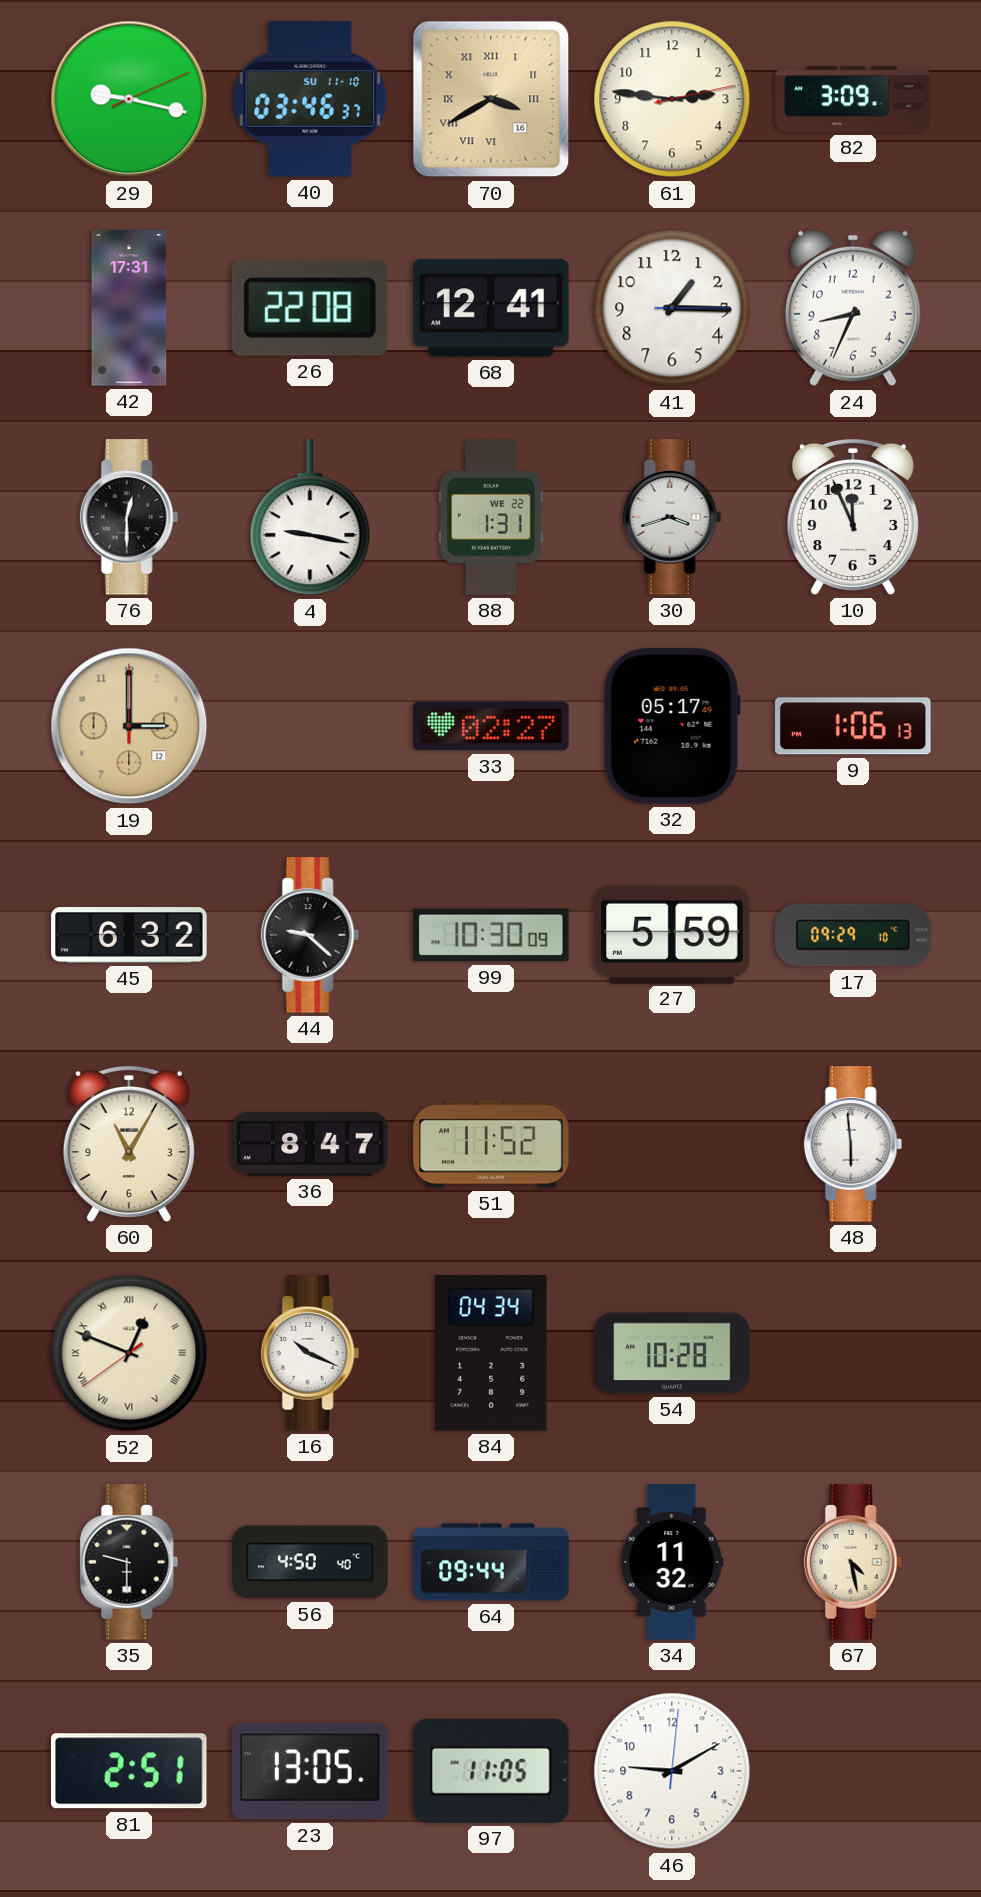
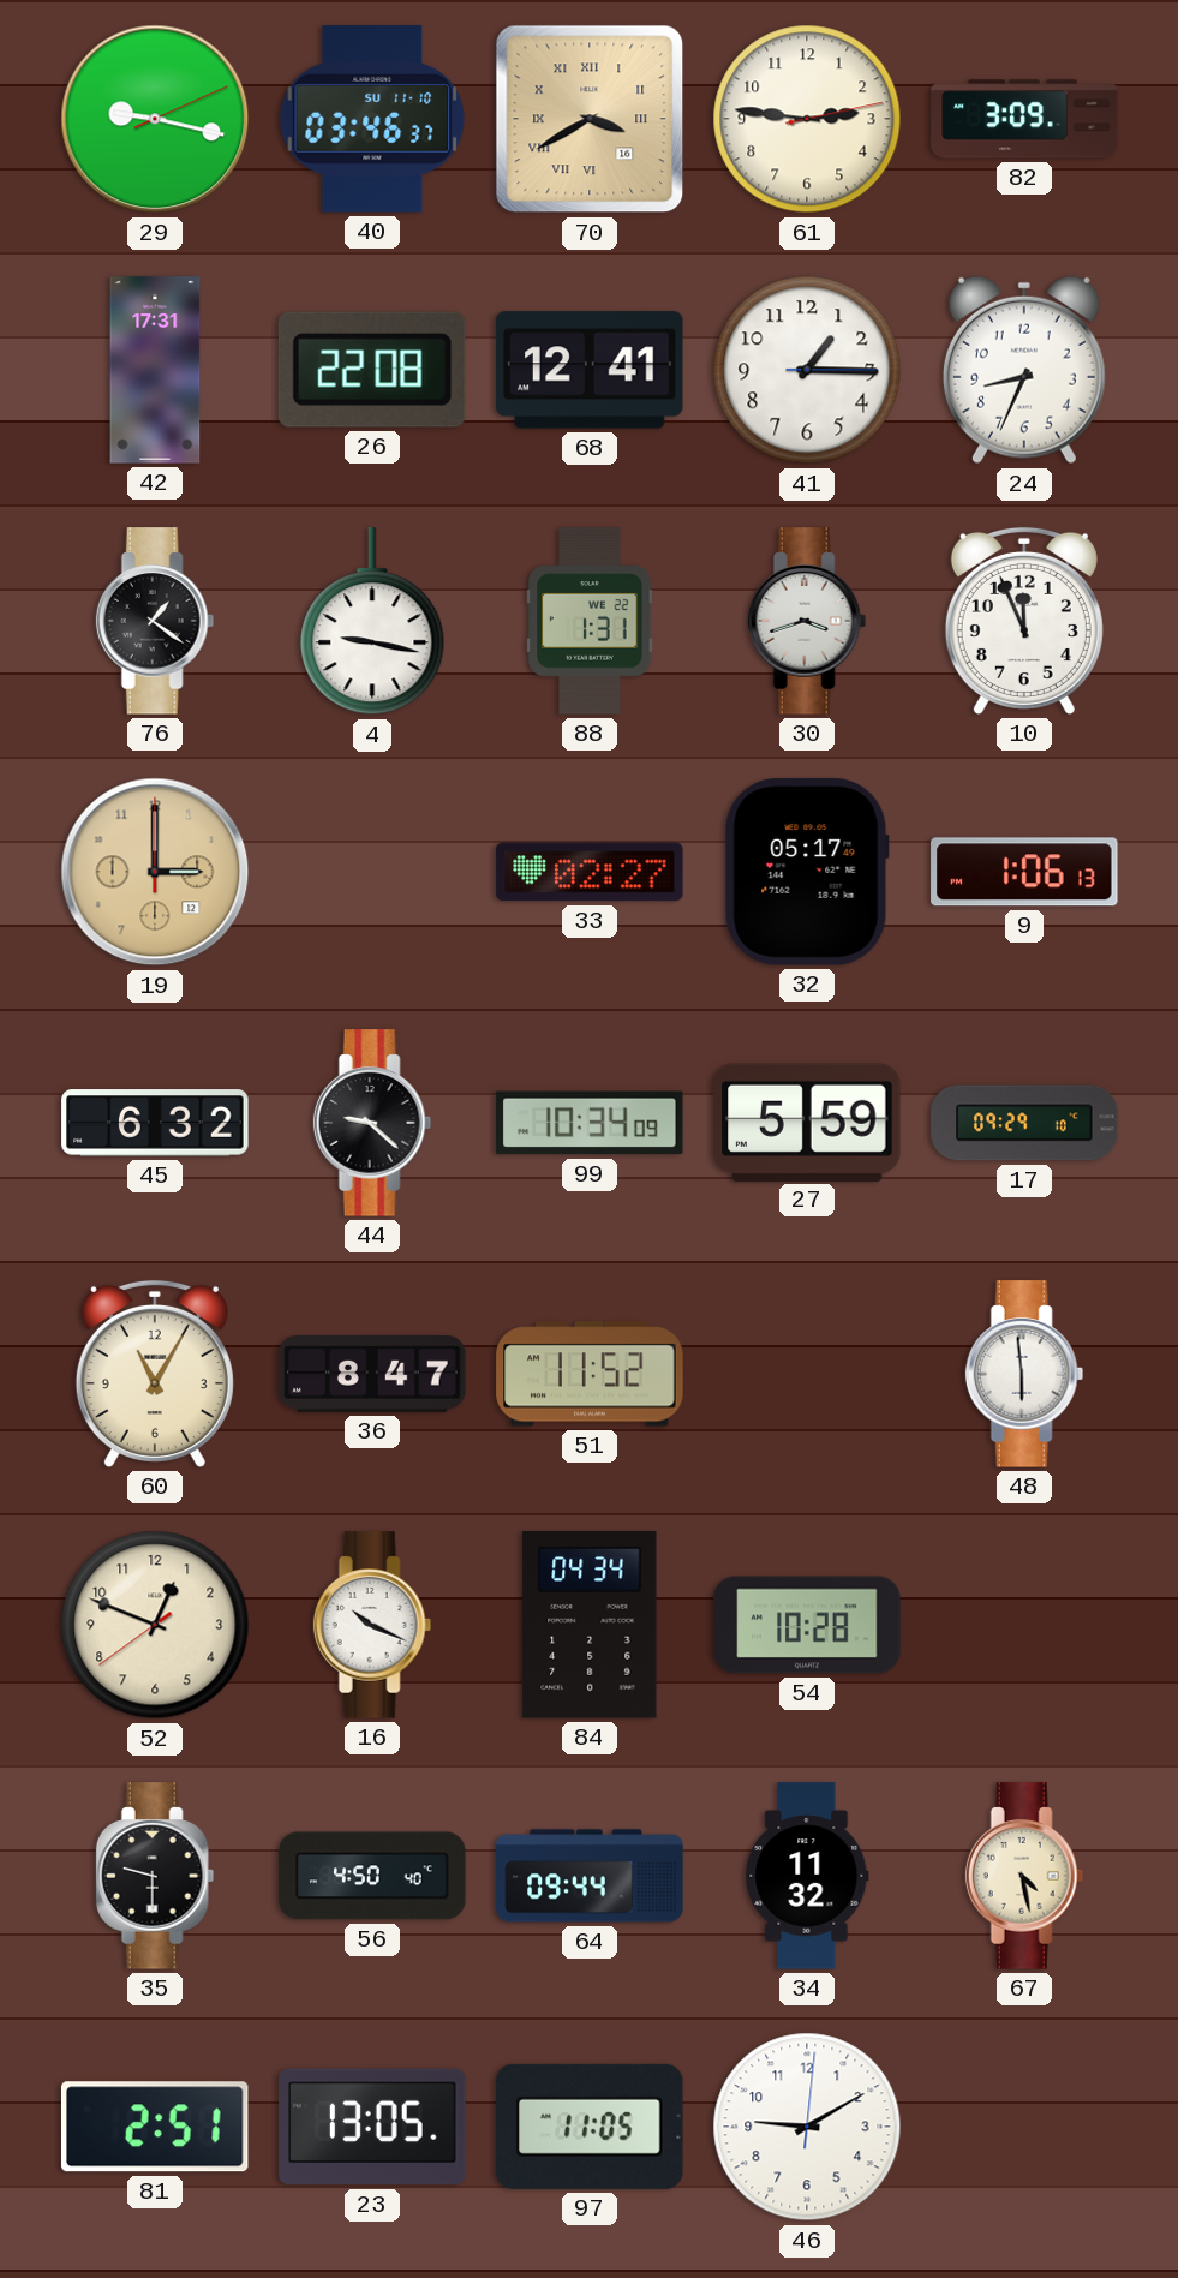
76: 12:30 -> 1:21
99: 10:30 -> 10:34
52 numerals: Roman -> Arabic
